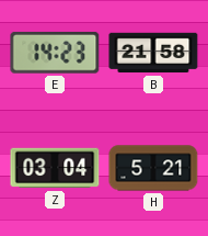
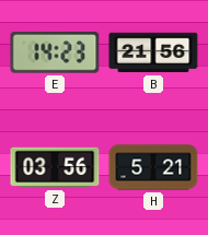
B: 21:58 -> 21:56
Z: 03:04 -> 03:56
